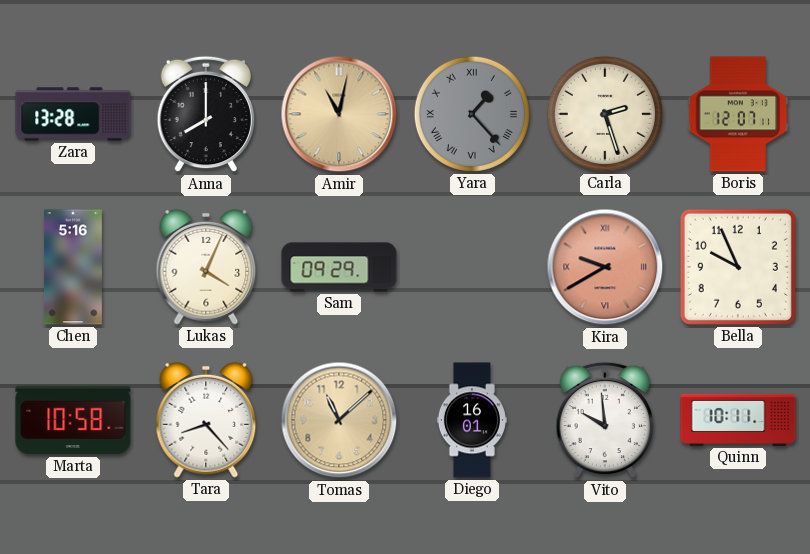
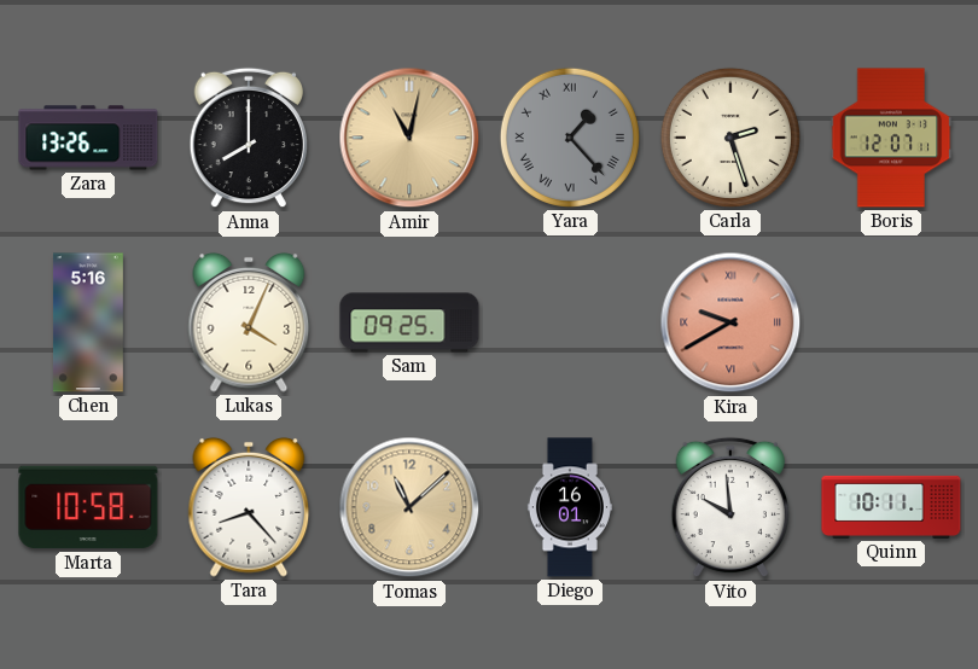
Zara: 13:28 -> 13:26
Sam: 09:29 -> 09:25
Bella: 9:56 -> none
